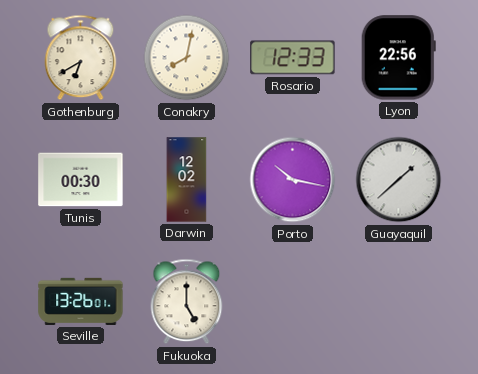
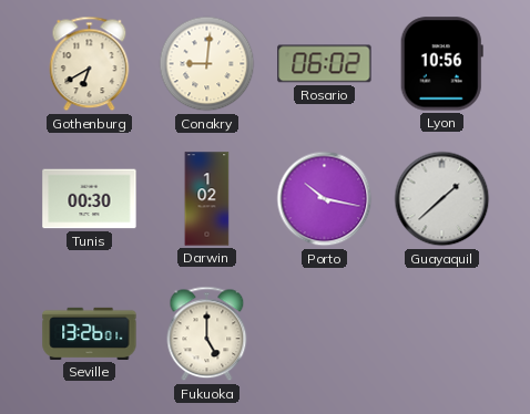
Conakry: 8:02 -> 9:01
Rosario: 12:33 -> 06:02
Lyon: 22:56 -> 10:56
Darwin: 12:02 -> 1:02
